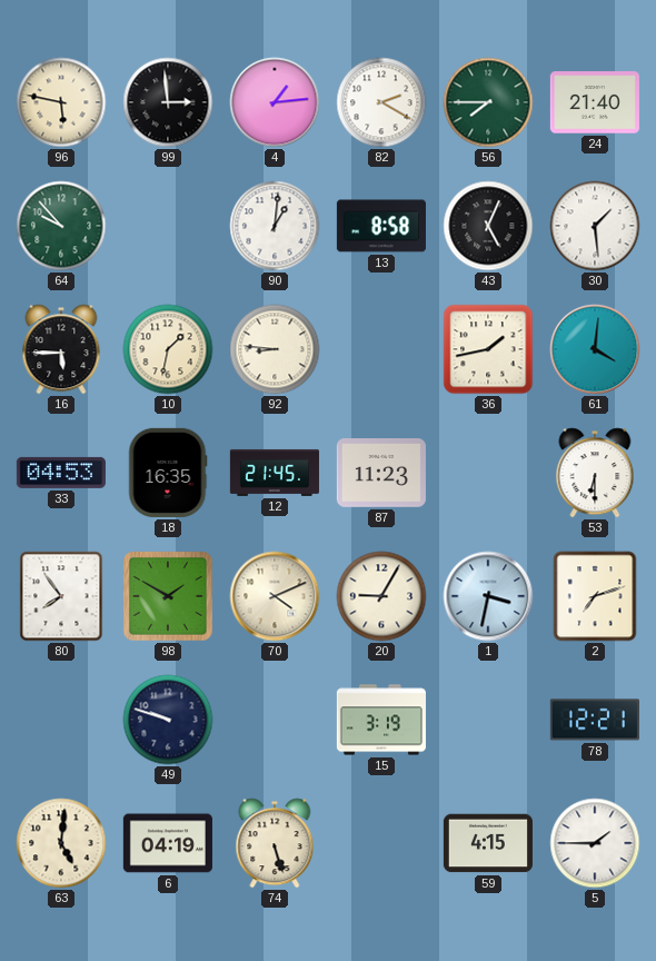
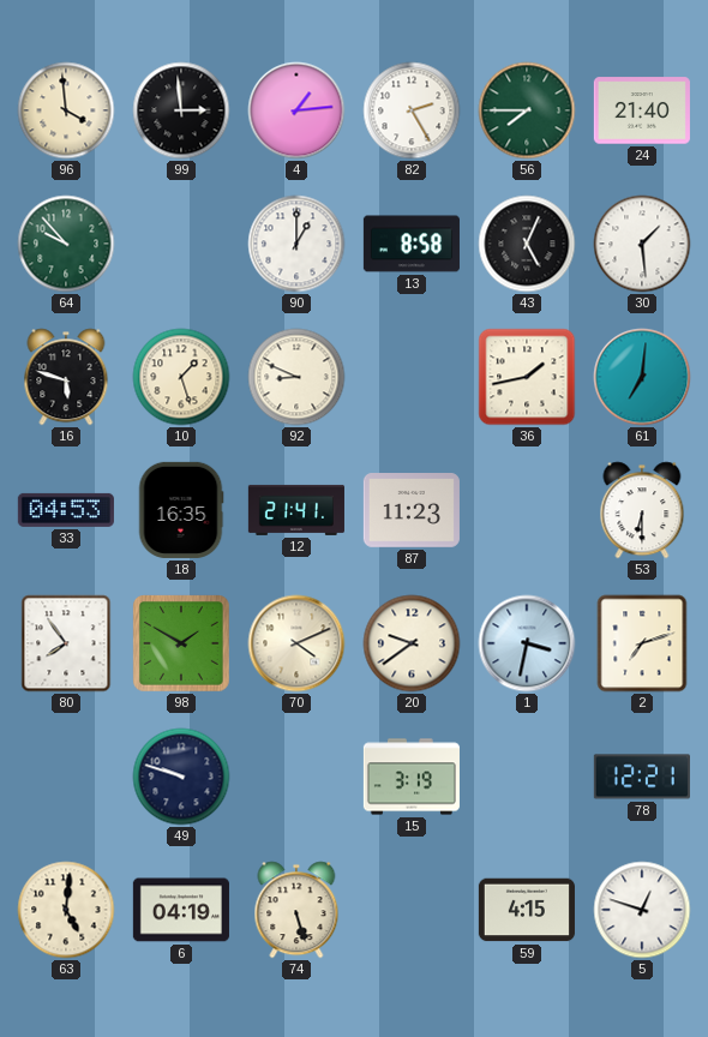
96: 5:47 -> 3:59
82: 2:20 -> 2:25
90: 1:01 -> 1:00
16: 5:45 -> 5:48
10: 1:32 -> 1:27
92: 8:46 -> 8:49
61: 4:01 -> 7:01
12: 21:45 -> 21:41
20: 9:05 -> 9:39
5: 1:45 -> 12:48
